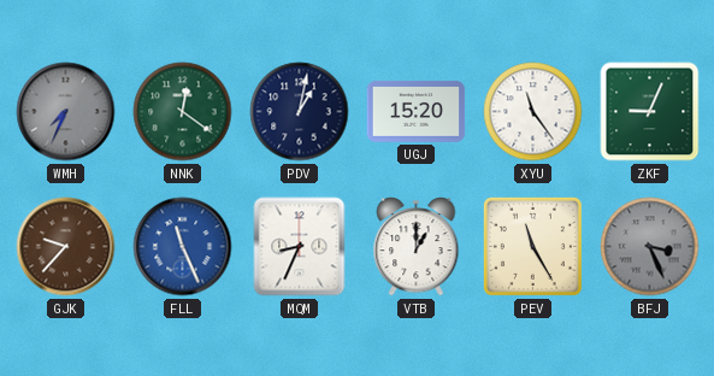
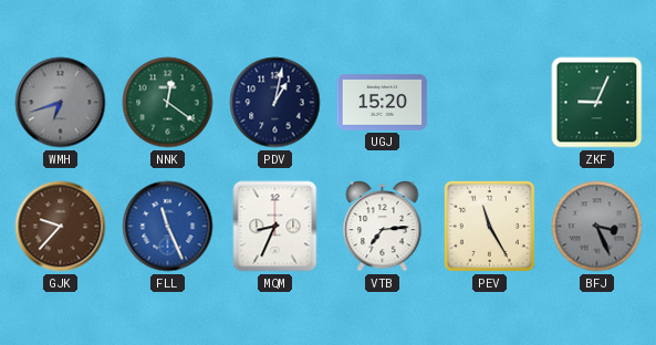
WMH: 7:34 -> 6:42
XYU: 11:24 -> none
VTB: 1:00 -> 7:14
